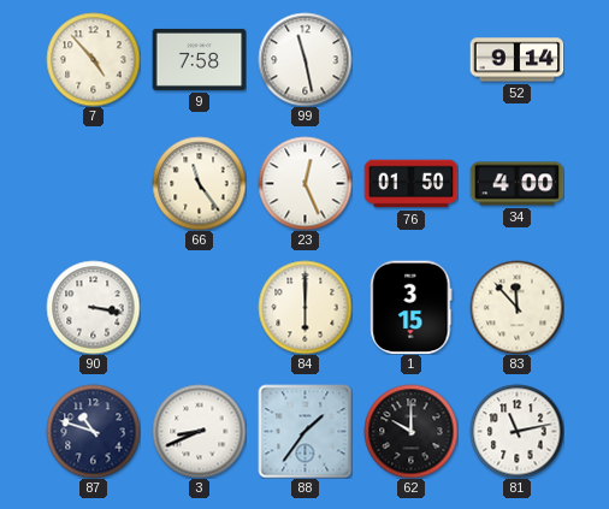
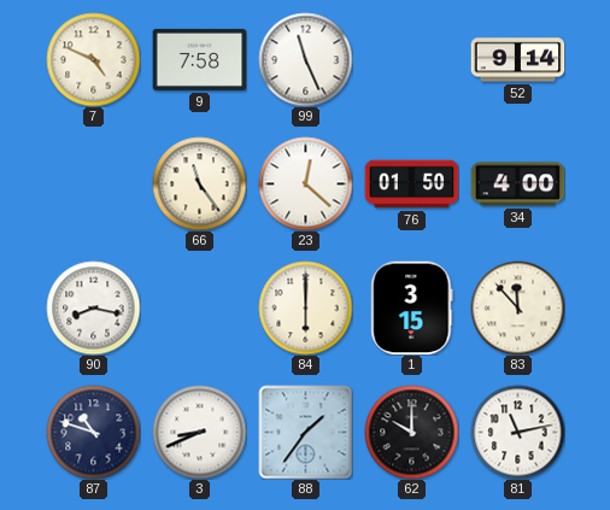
7: 4:53 -> 4:49
99: 11:28 -> 11:26
23: 12:26 -> 12:22
90: 3:17 -> 8:17
